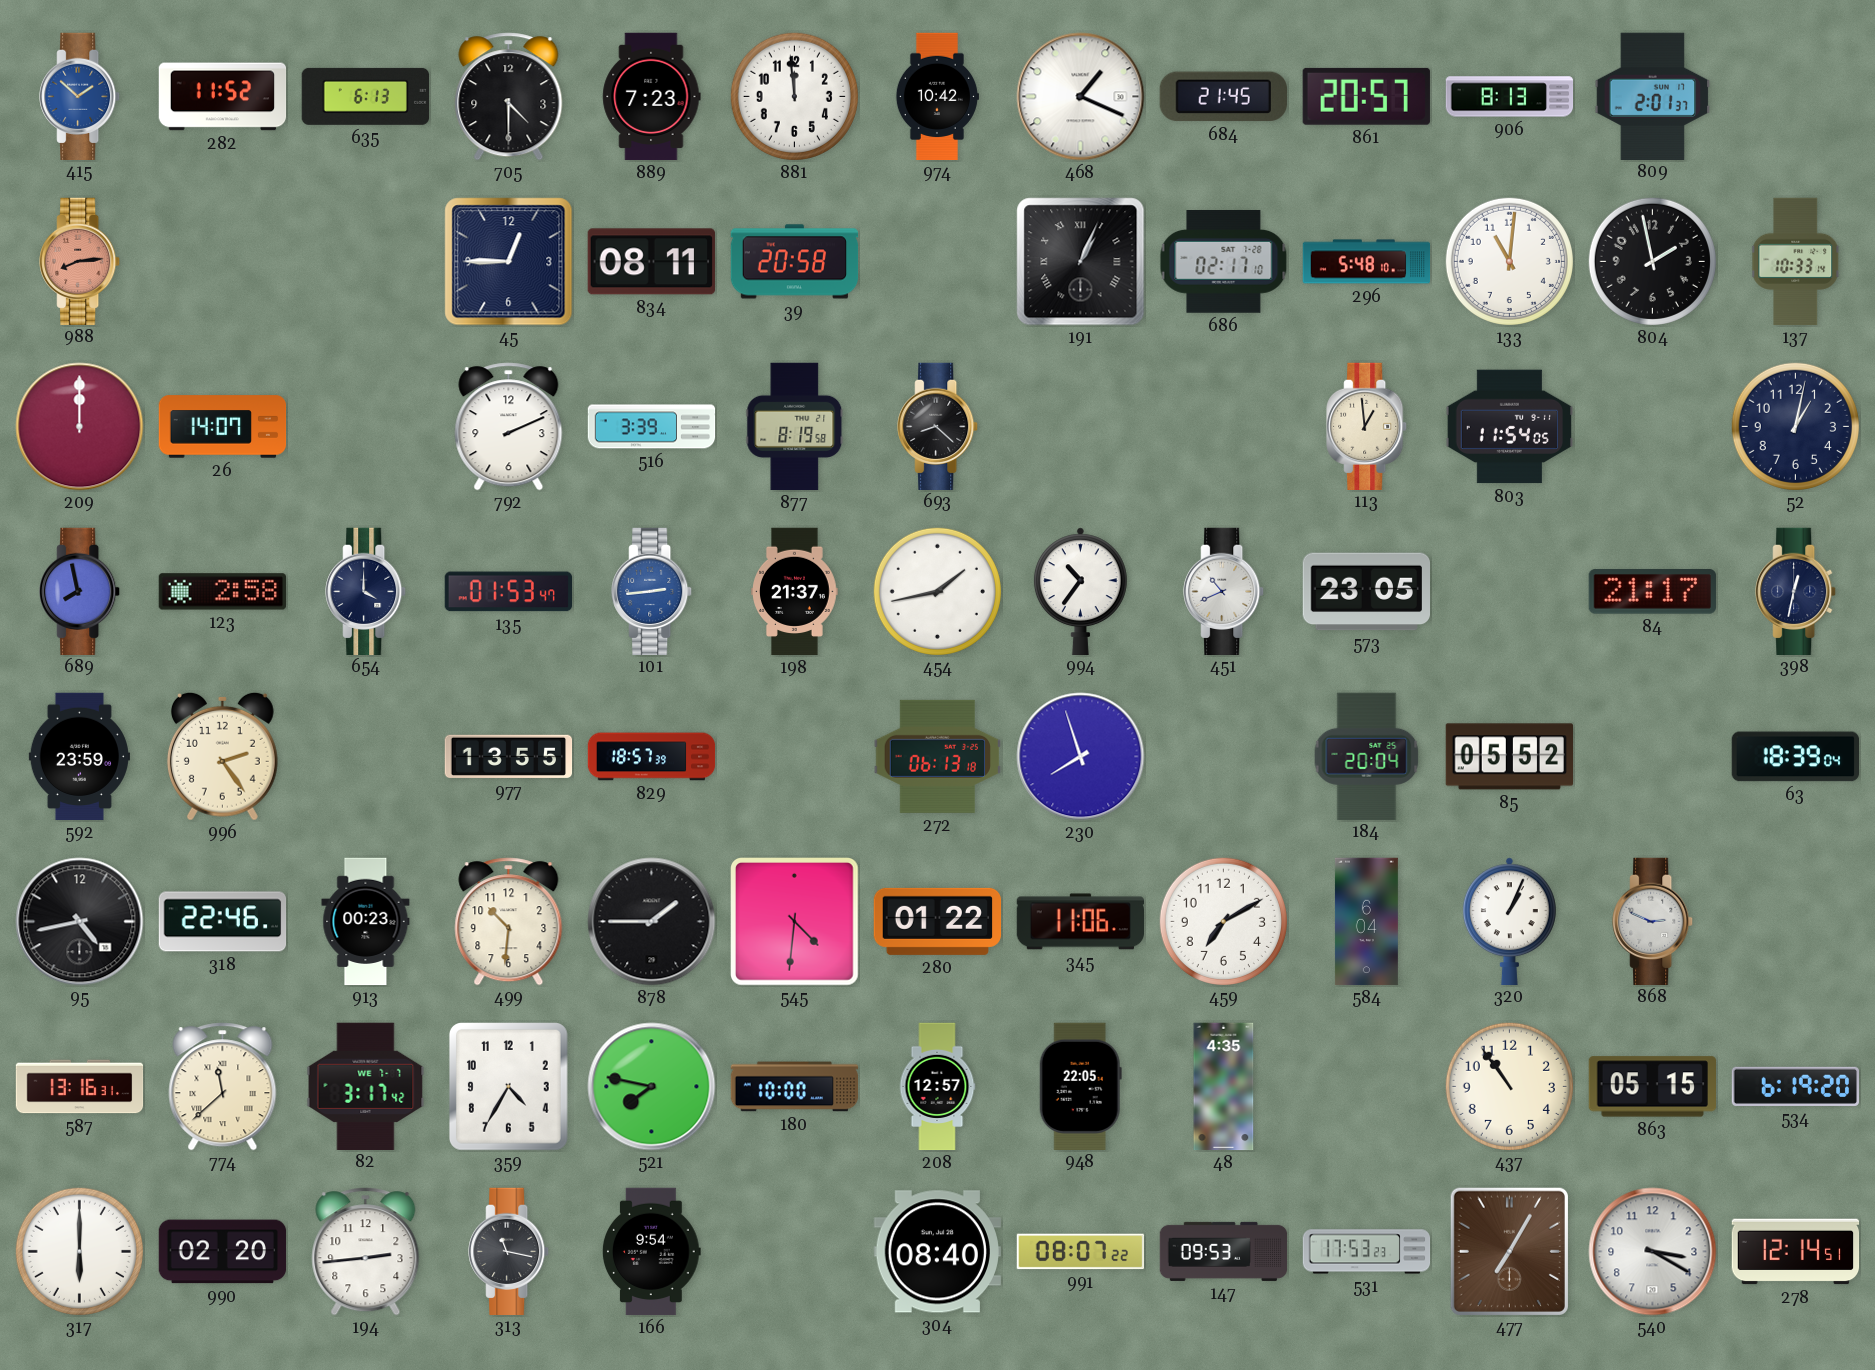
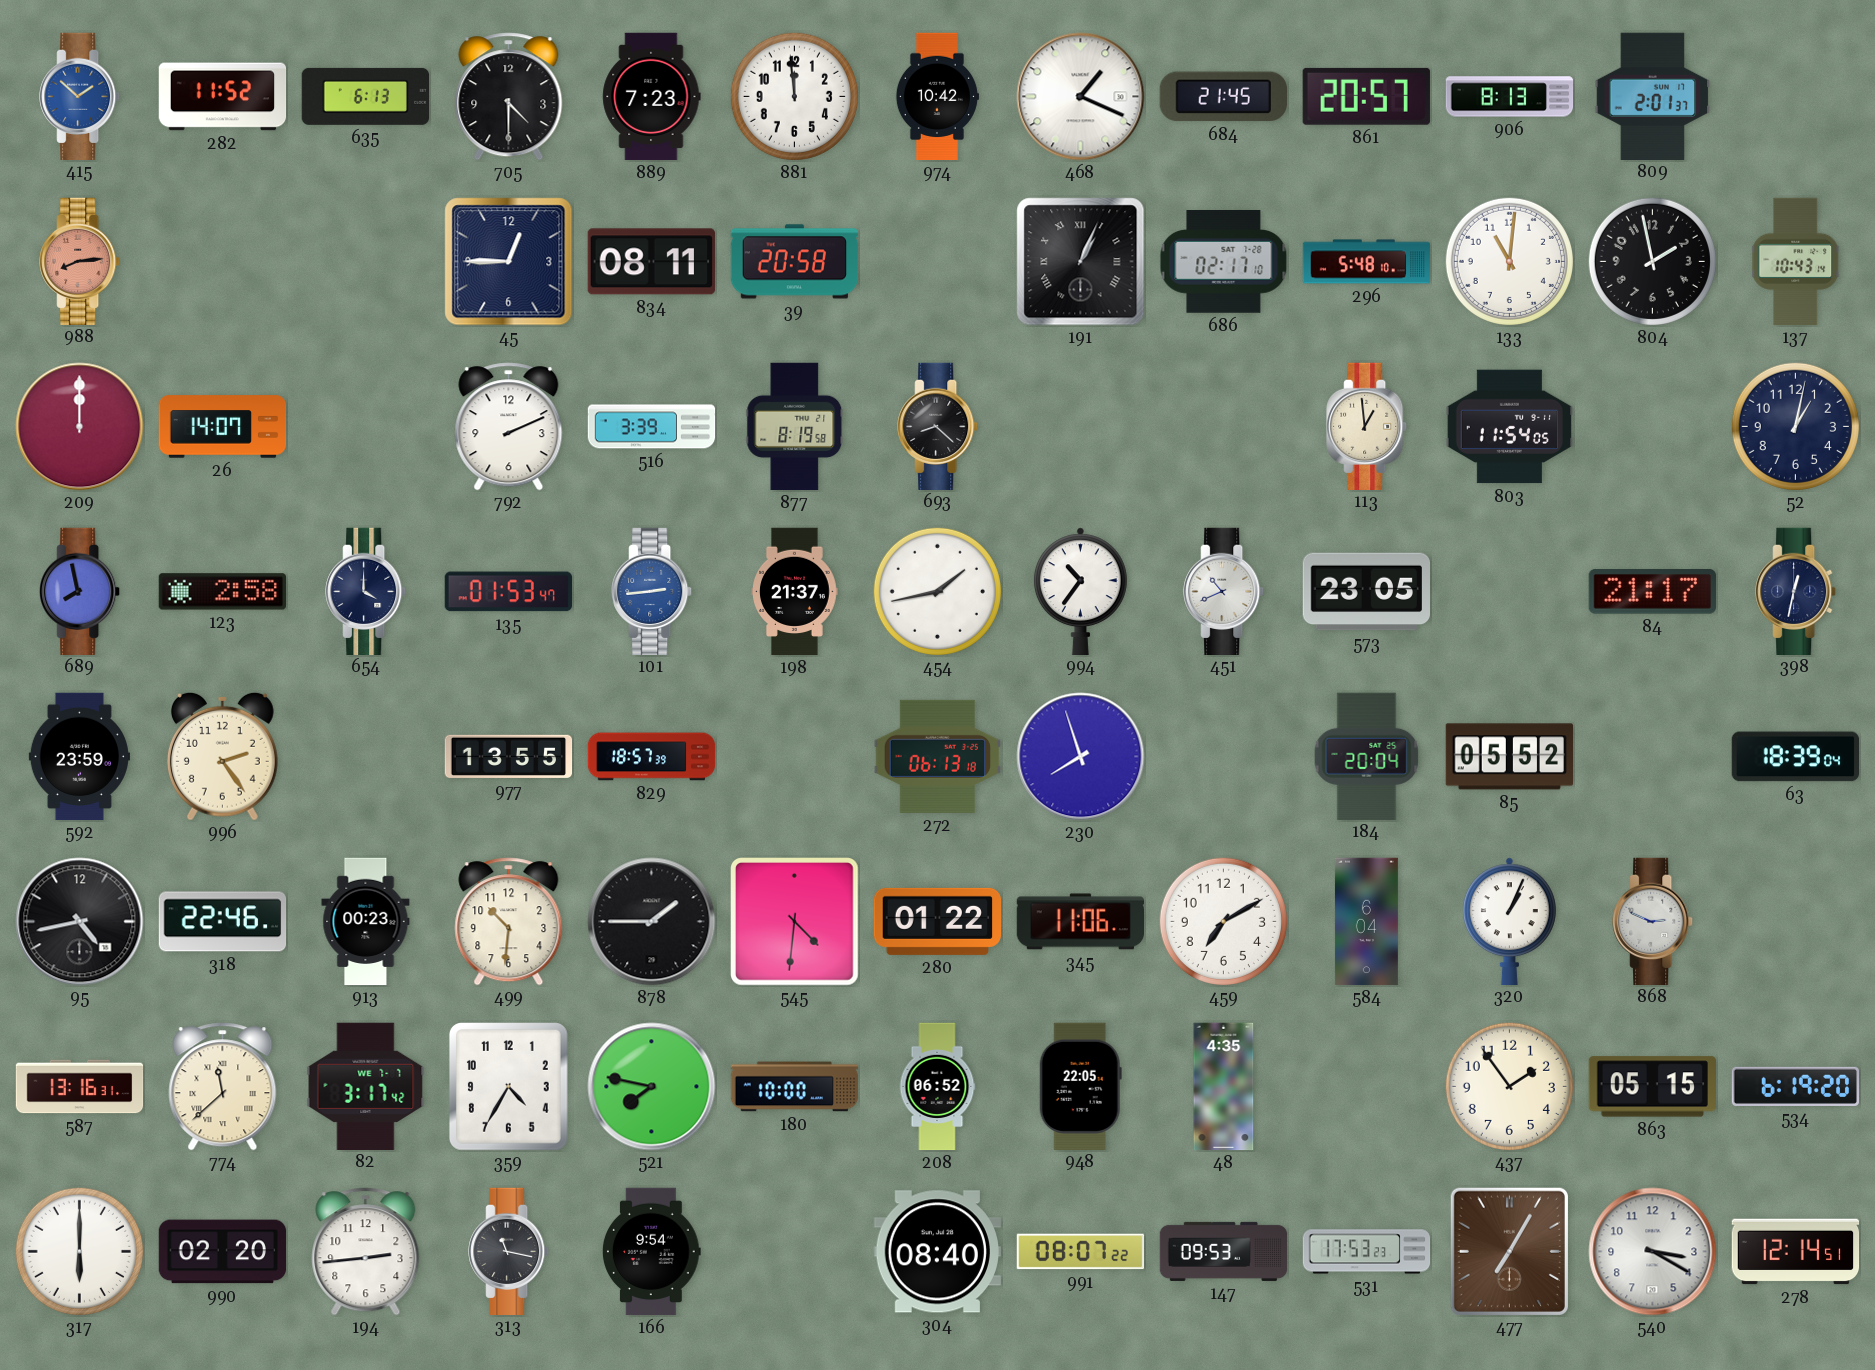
137: 10:33 -> 10:43
208: 12:57 -> 06:52
437: 10:54 -> 1:54
